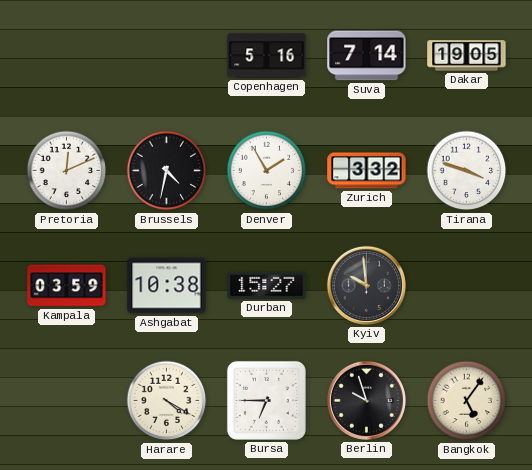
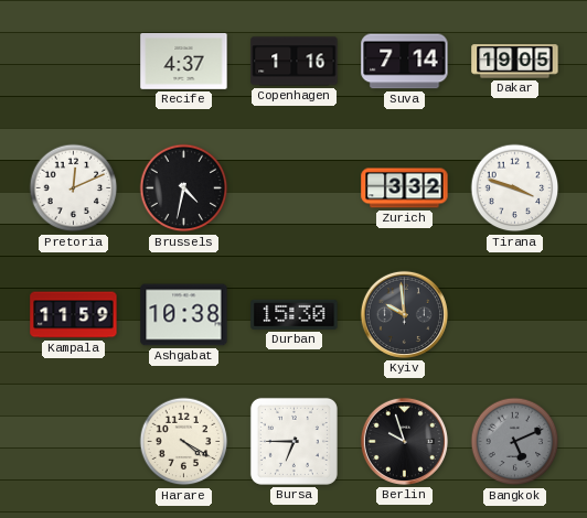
Recife: none -> 4:37
Copenhagen: 5:16 -> 1:16
Denver: 1:55 -> none
Kampala: 03:59 -> 11:59
Durban: 15:27 -> 15:30
Bangkok: 5:06 -> 5:11
Bangkok dial: cream -> grey
